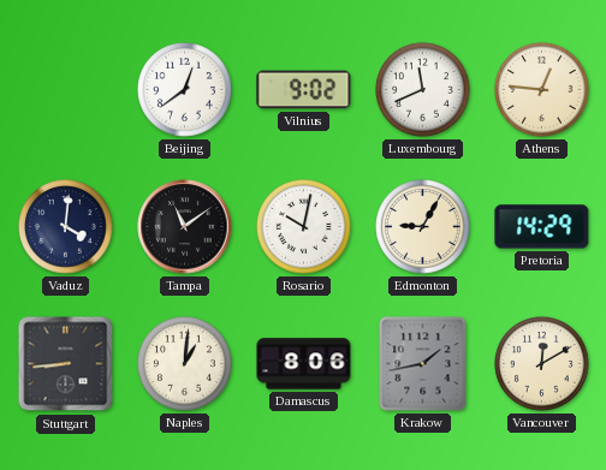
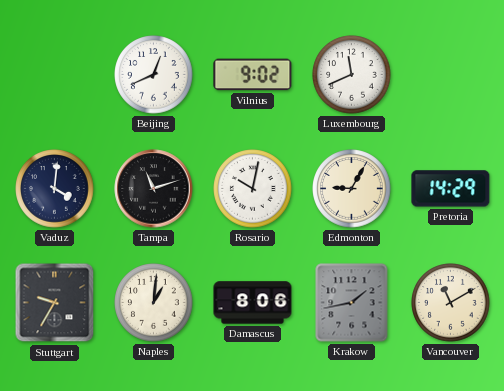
Beijing: 12:39 -> 12:41
Athens: 12:46 -> none
Tampa: 11:09 -> 11:12
Stuttgart: 8:44 -> 9:35
Vancouver: 12:10 -> 11:10
